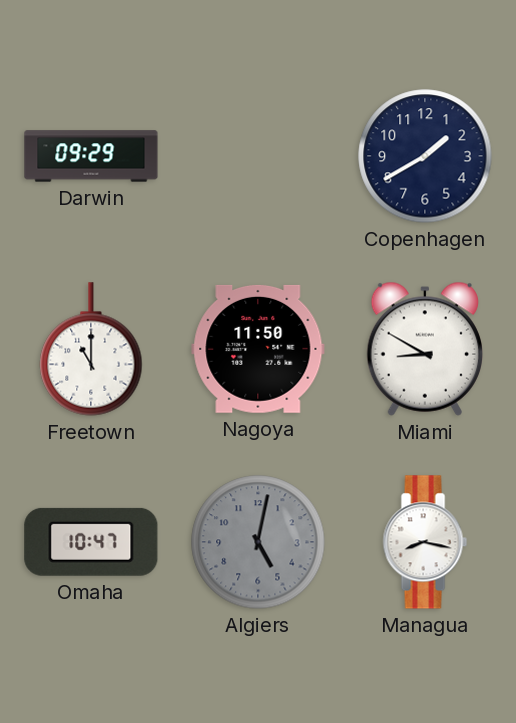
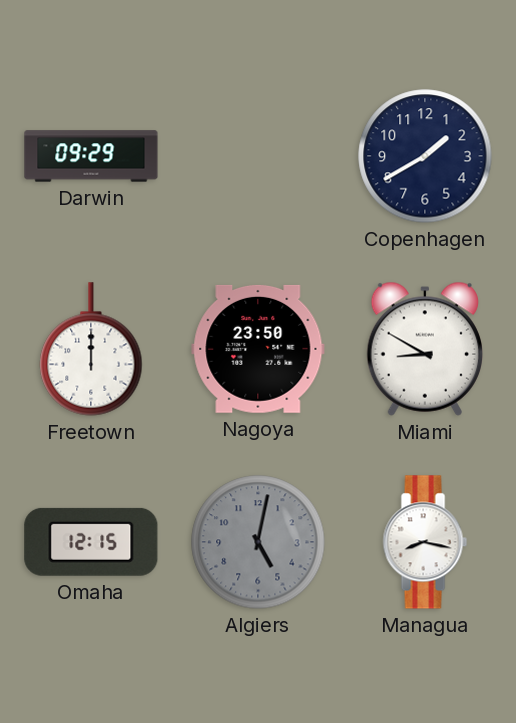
Freetown: 11:00 -> 12:00
Nagoya: 11:50 -> 23:50
Omaha: 10:47 -> 12:15
